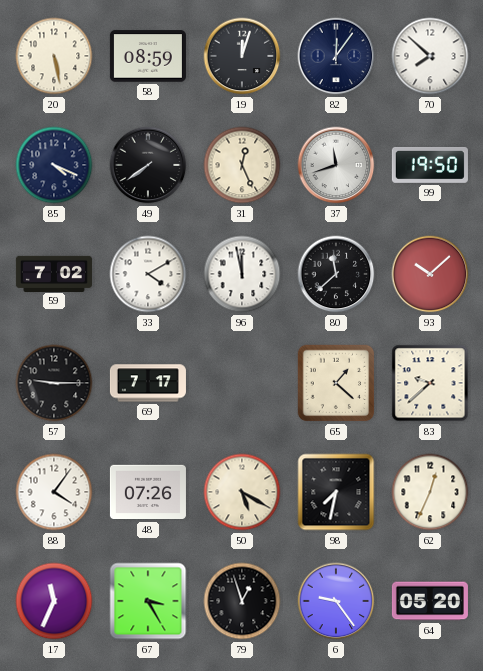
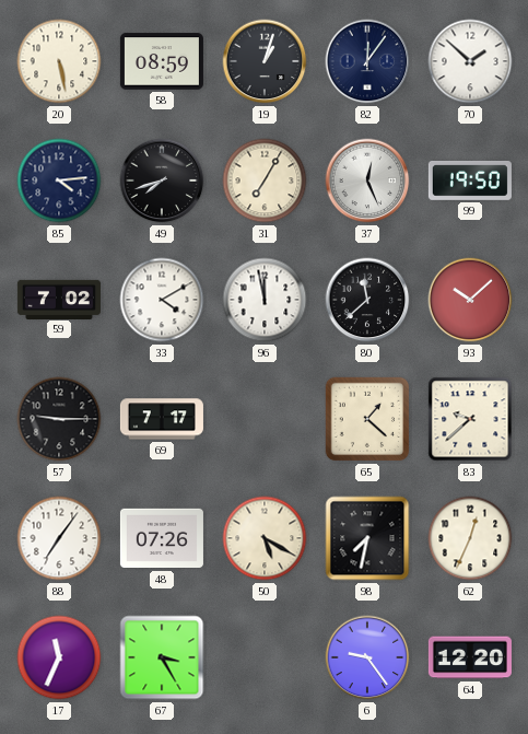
19: 12:03 -> 1:03
70: 7:52 -> 1:52
85: 4:19 -> 4:14
49: 7:39 -> 7:42
31: 12:26 -> 7:05
37: 11:42 -> 12:26
88: 4:06 -> 7:06
79: 12:57 -> none
64: 05:20 -> 12:20
